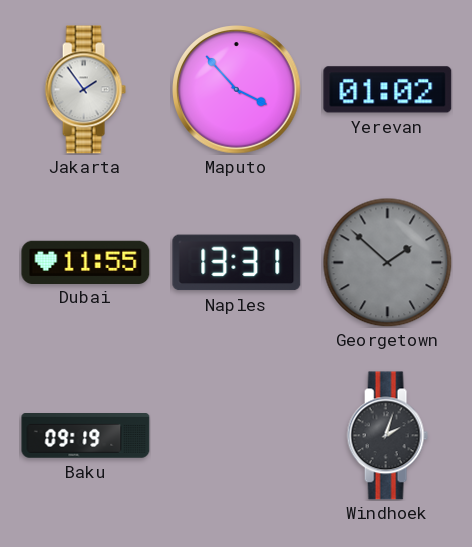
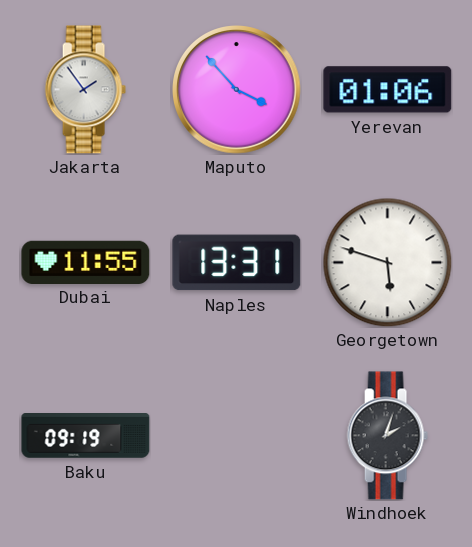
Yerevan: 01:02 -> 01:06
Georgetown: 1:52 -> 5:48
Georgetown dial: grey -> white
